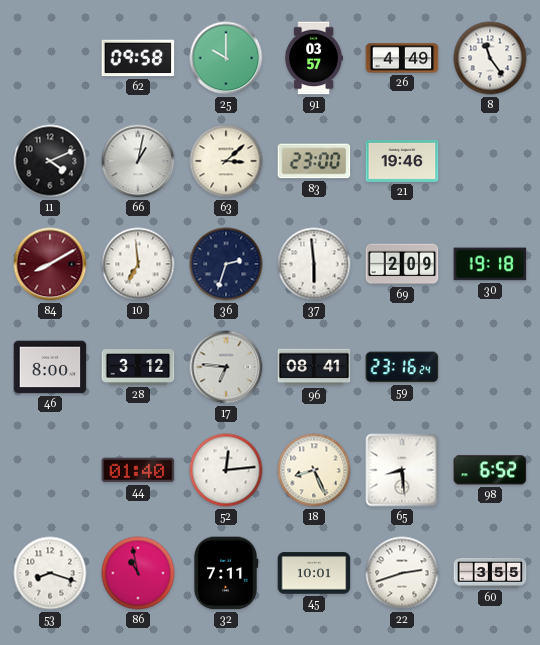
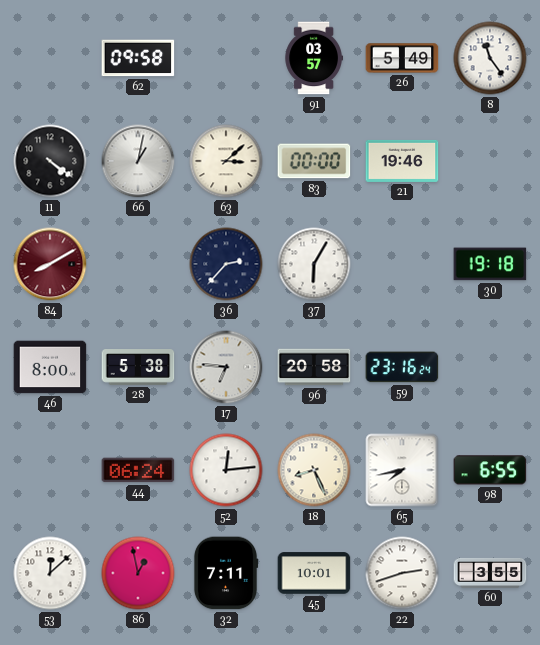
25: 10:00 -> none
26: 4:49 -> 5:49
11: 4:11 -> 4:21
83: 23:00 -> 00:00
10: 6:59 -> none
36: 2:33 -> 2:37
37: 5:59 -> 6:05
69: 2:09 -> none
28: 3:12 -> 5:38
96: 08:41 -> 20:58
44: 01:40 -> 06:24
65: 8:29 -> 7:43
98: 6:52 -> 6:55
53: 8:18 -> 12:08
86: 10:58 -> 12:58
